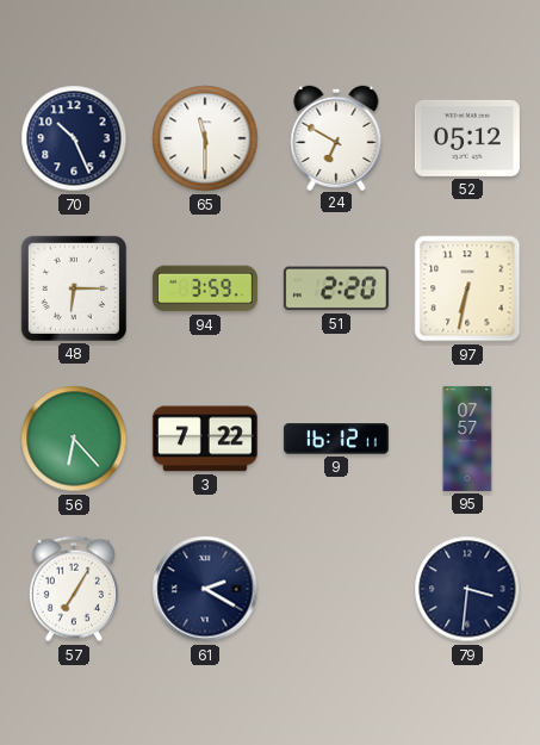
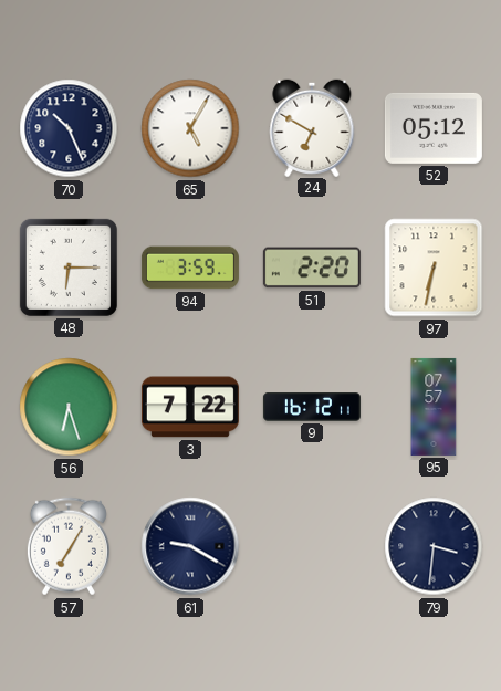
65: 11:30 -> 5:05
56: 6:23 -> 6:27
61: 2:20 -> 9:20
